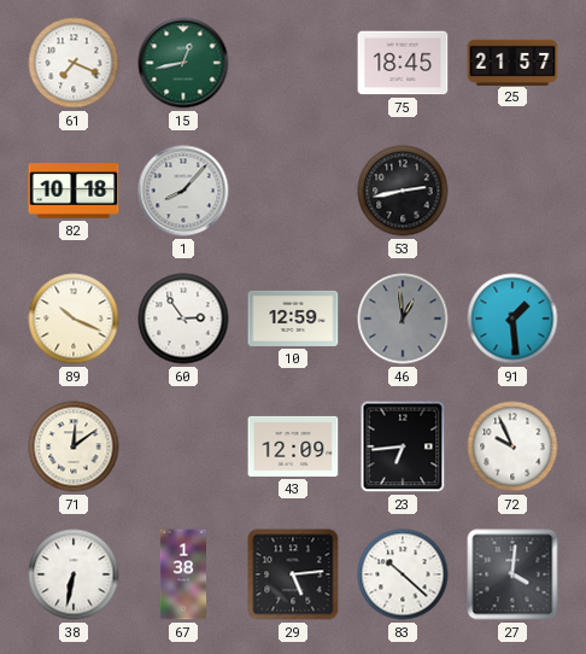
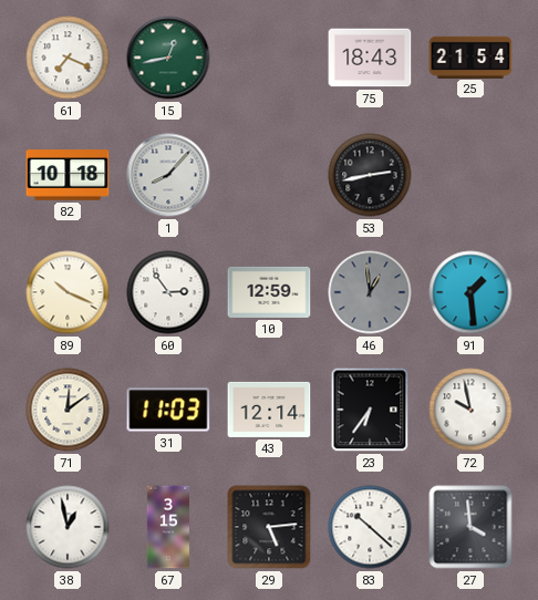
75: 18:45 -> 18:43
25: 21:57 -> 21:54
31: none -> 11:03
43: 12:09 -> 12:14
23: 6:44 -> 6:36
72: 9:56 -> 9:58
38: 6:32 -> 12:58
67: 1:38 -> 3:15
27: 4:01 -> 3:59
